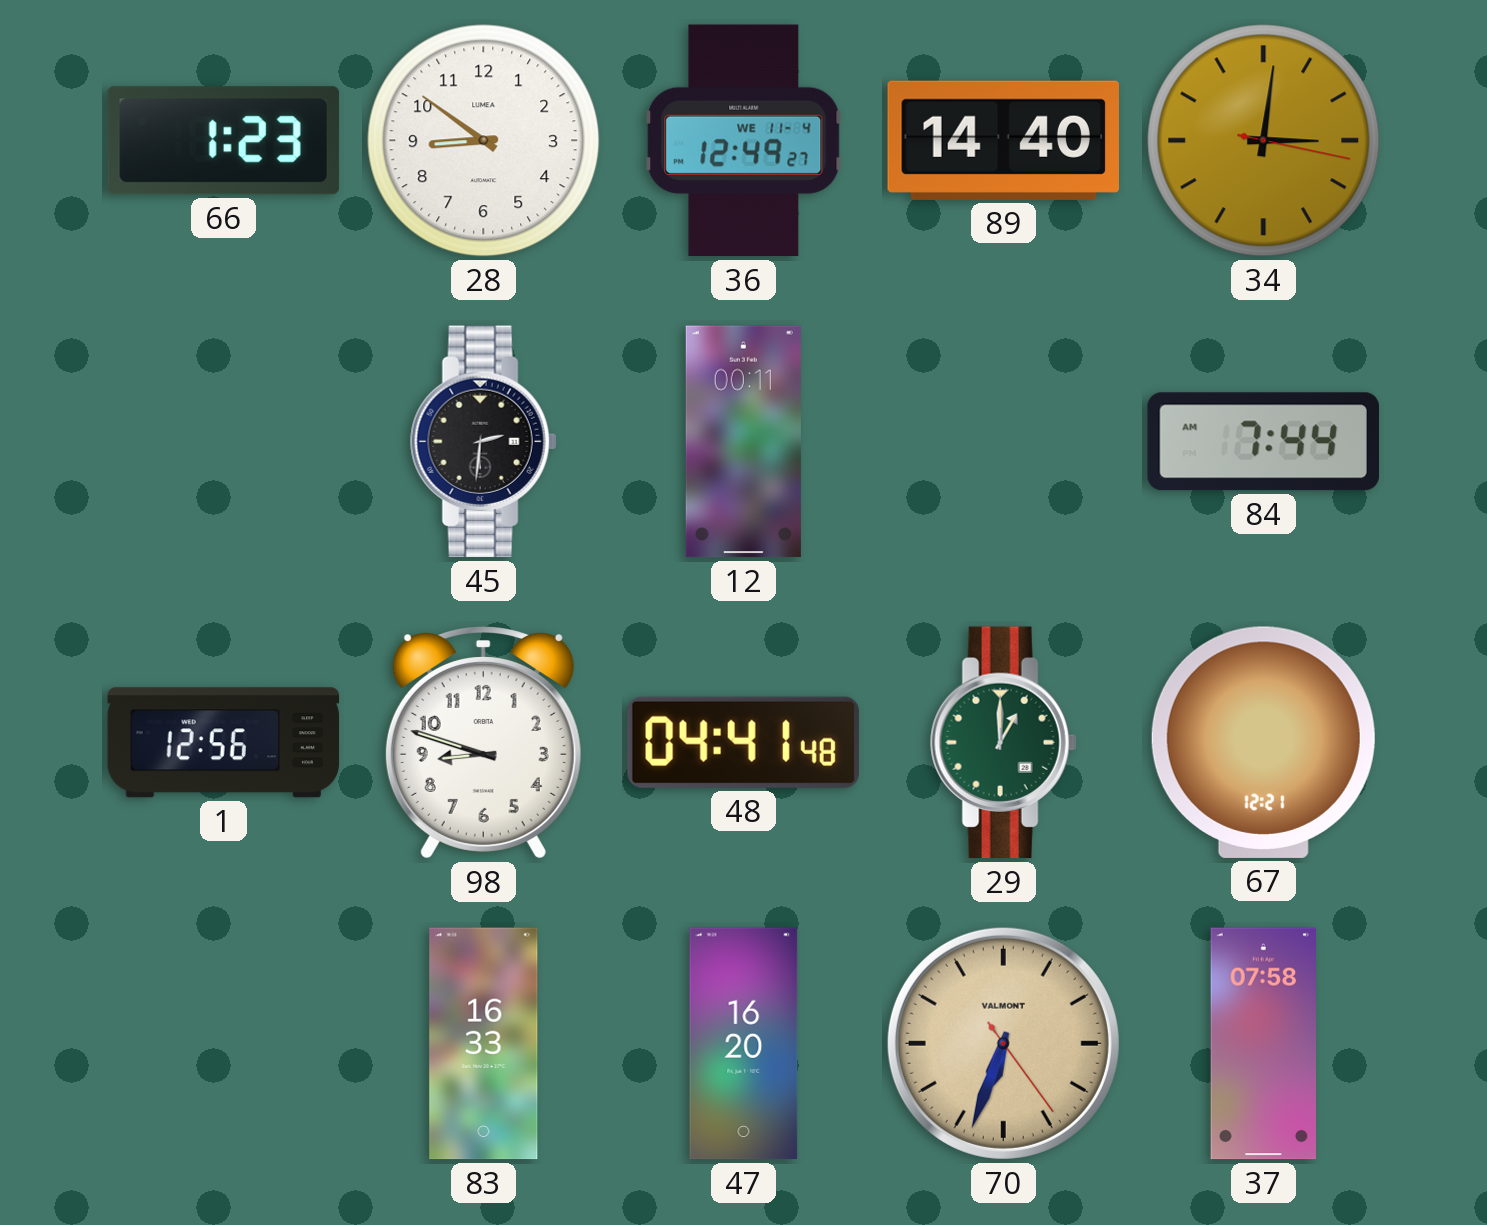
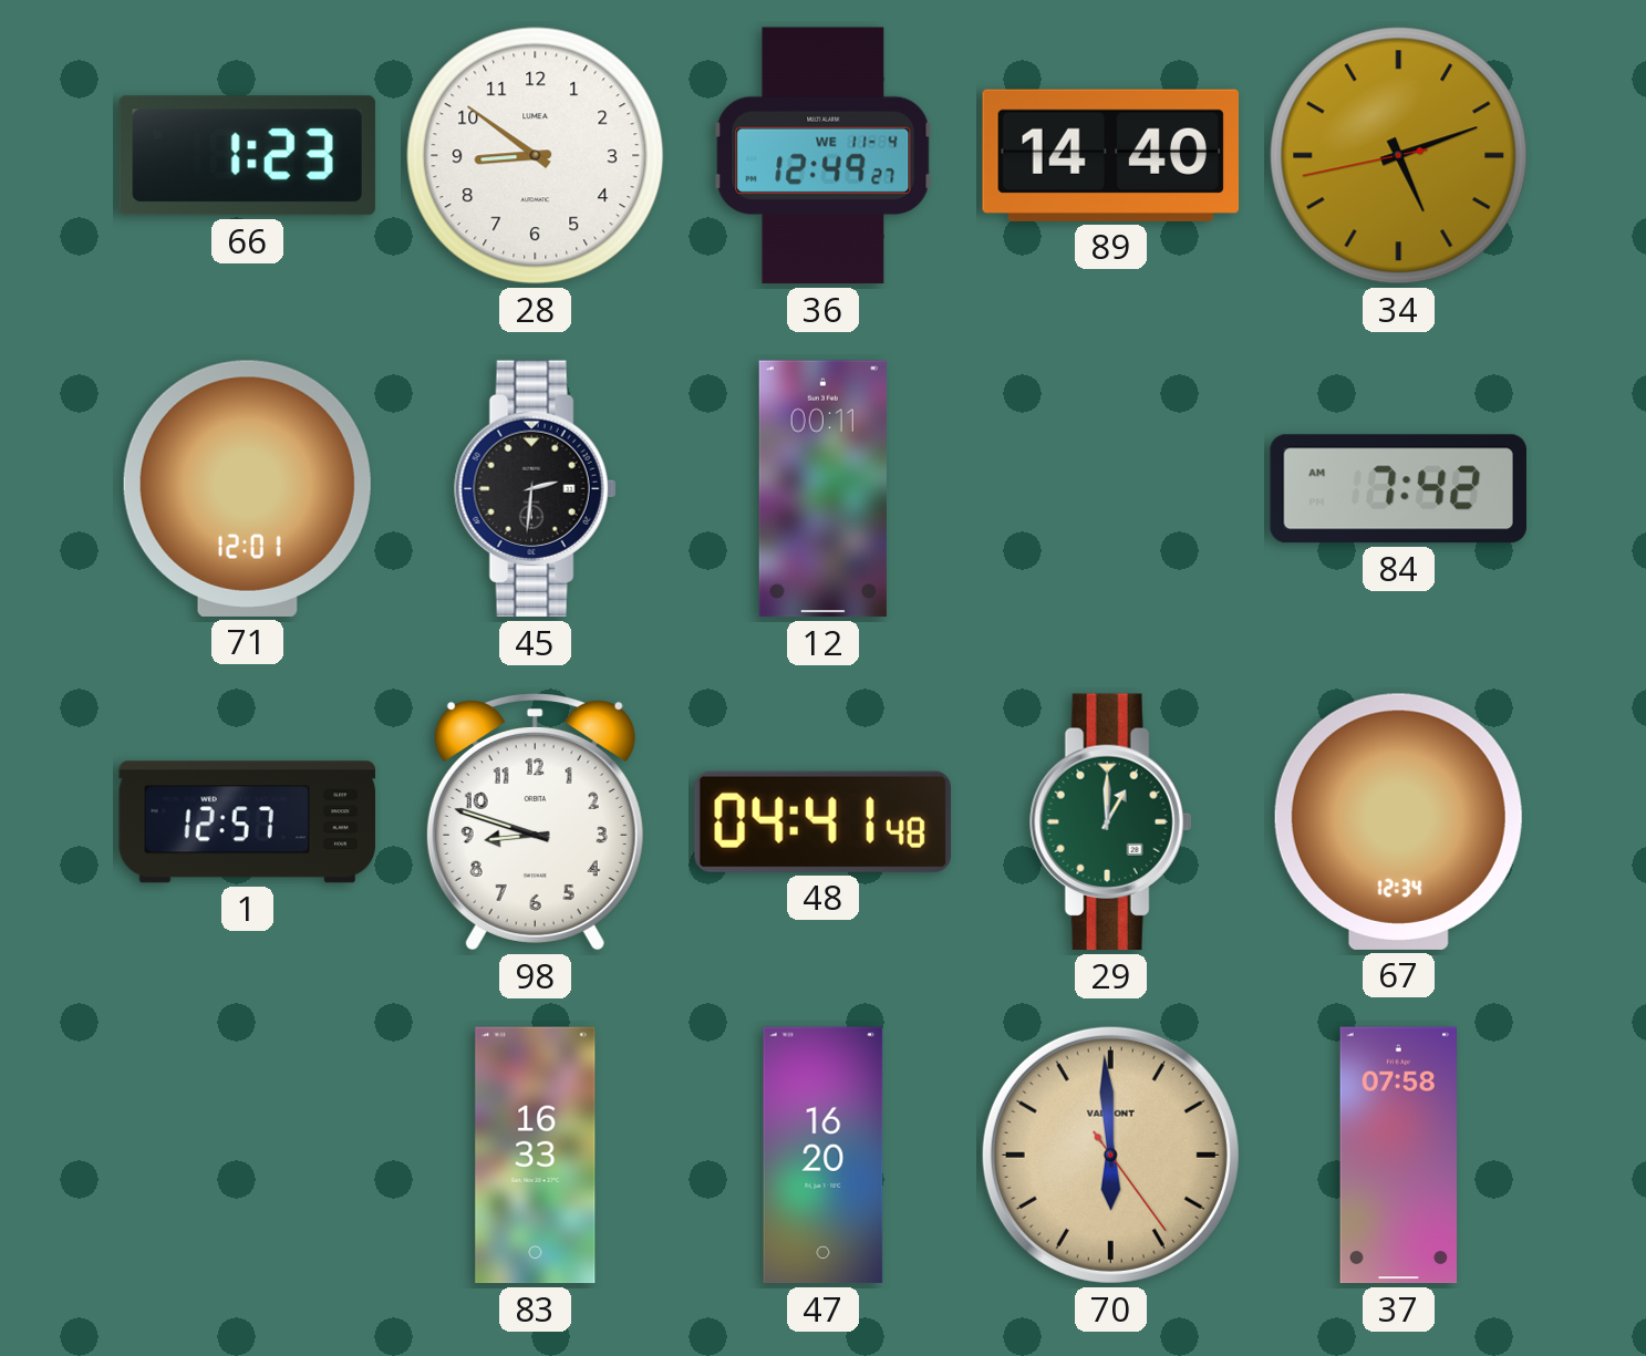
34: 3:01 -> 5:11
71: none -> 12:01
84: 7:44 -> 7:42
1: 12:56 -> 12:57
67: 12:21 -> 12:34
70: 6:33 -> 5:59
